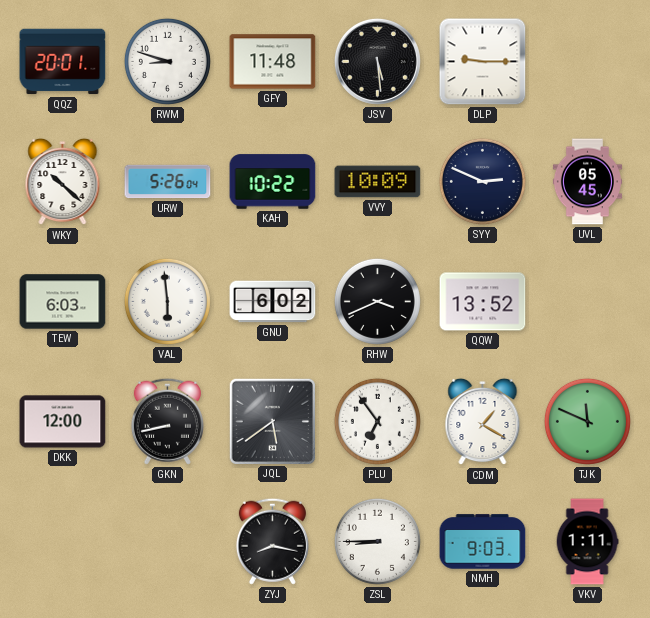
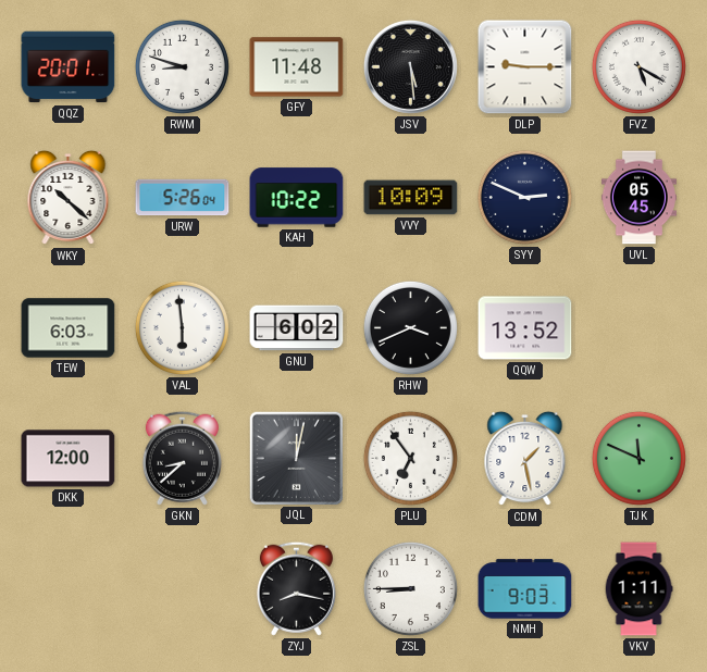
FVZ: none -> 5:20
GKN: 8:43 -> 8:38
JQL: 5:39 -> 12:02
CDM: 1:20 -> 1:28
